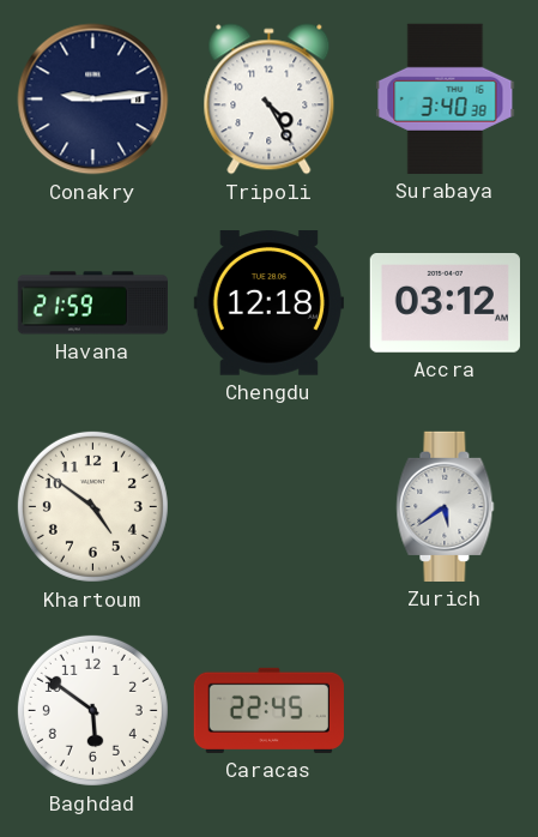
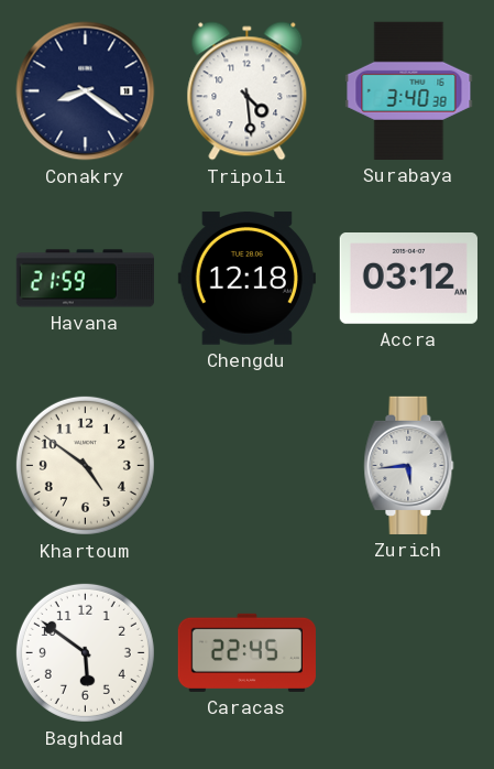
Conakry: 9:14 -> 8:21
Tripoli: 4:25 -> 4:29
Zurich: 5:39 -> 5:44
